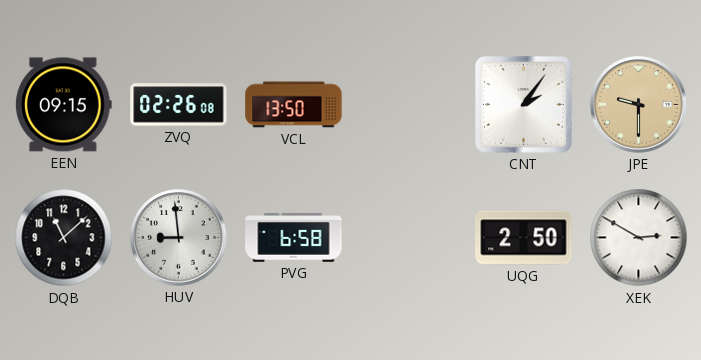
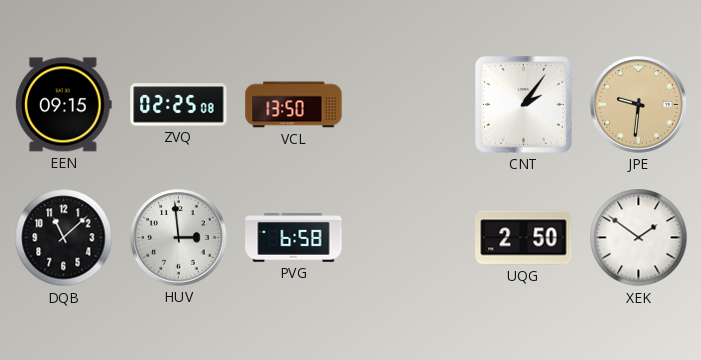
ZVQ: 02:26 -> 02:25
JPE: 9:30 -> 9:31
HUV: 8:59 -> 2:59
XEK: 2:50 -> 1:51
